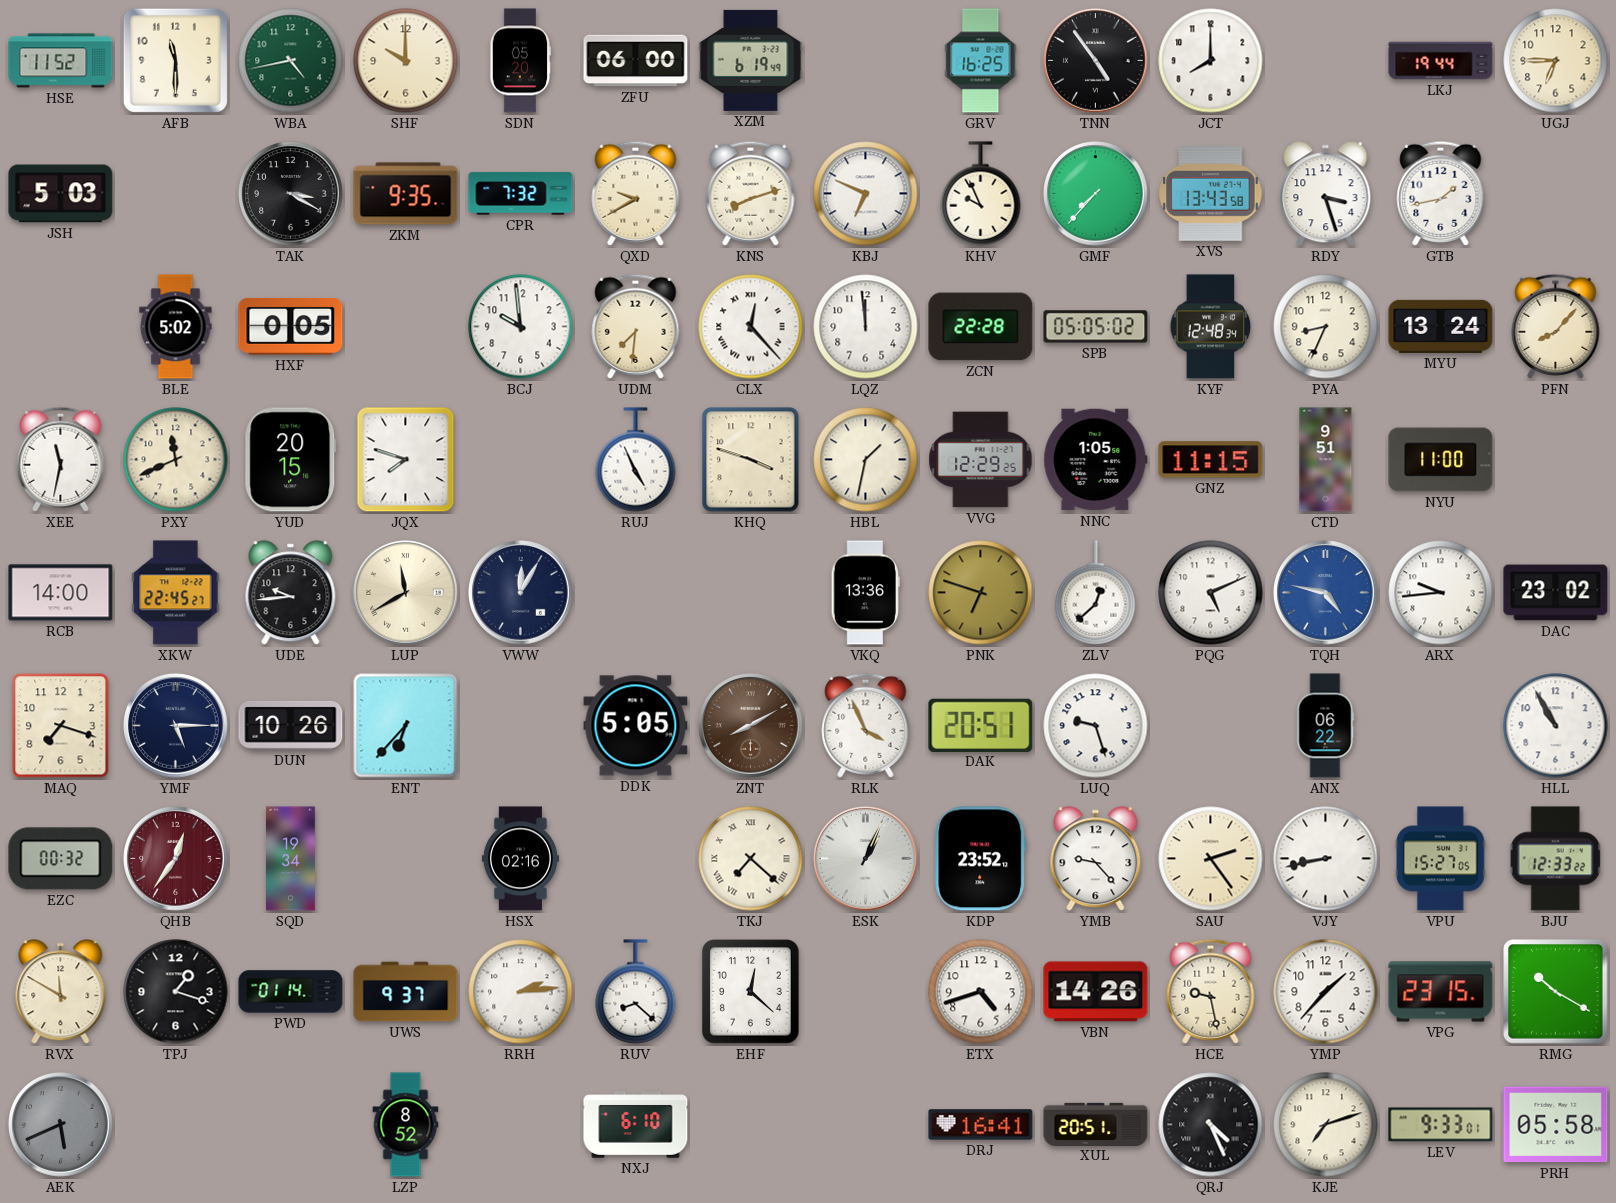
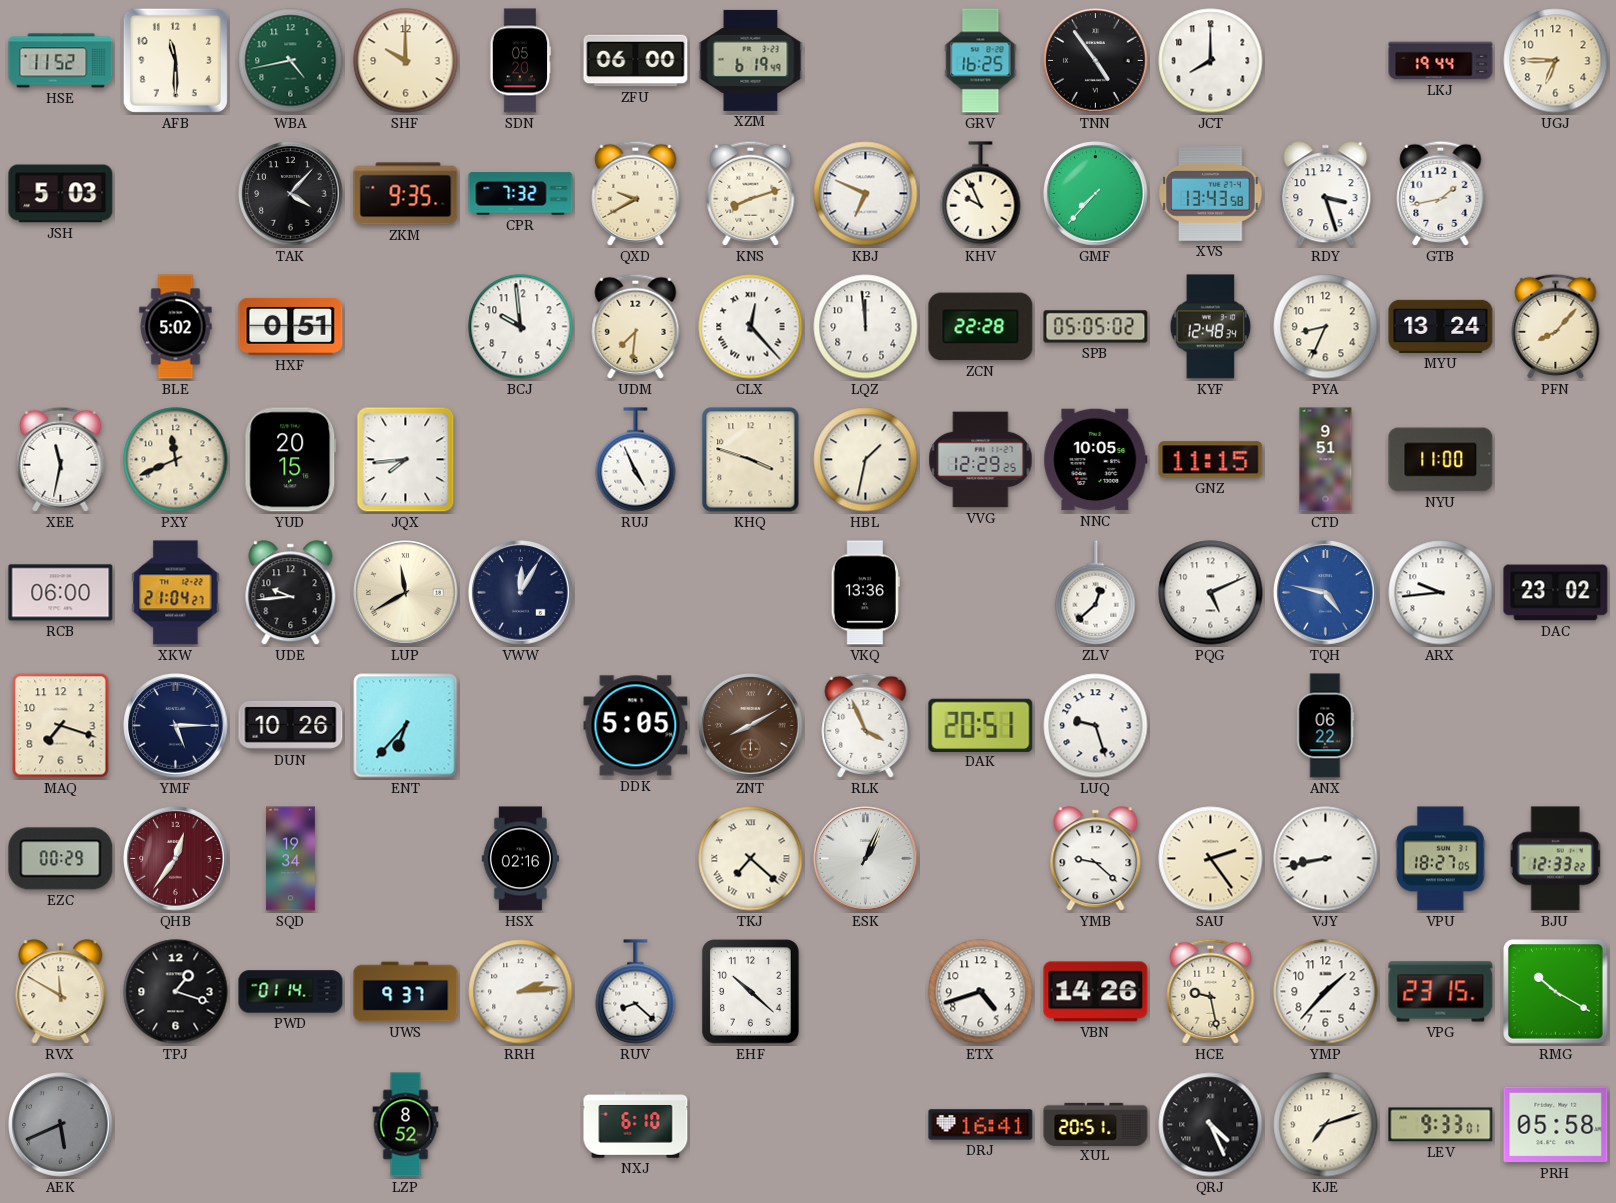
TAK: 3:20 -> 4:07
HXF: 0:05 -> 0:51
JQX: 7:48 -> 7:44
NNC: 1:05 -> 10:05
RCB: 14:00 -> 06:00
XKW: 22:45 -> 21:04
PNK: 6:48 -> none
HLL: 10:55 -> none
EZC: 00:32 -> 00:29
KDP: 23:52 -> none
YMB: 9:23 -> 9:22
VPU: 15:27 -> 18:27
EHF: 12:22 -> 10:22
